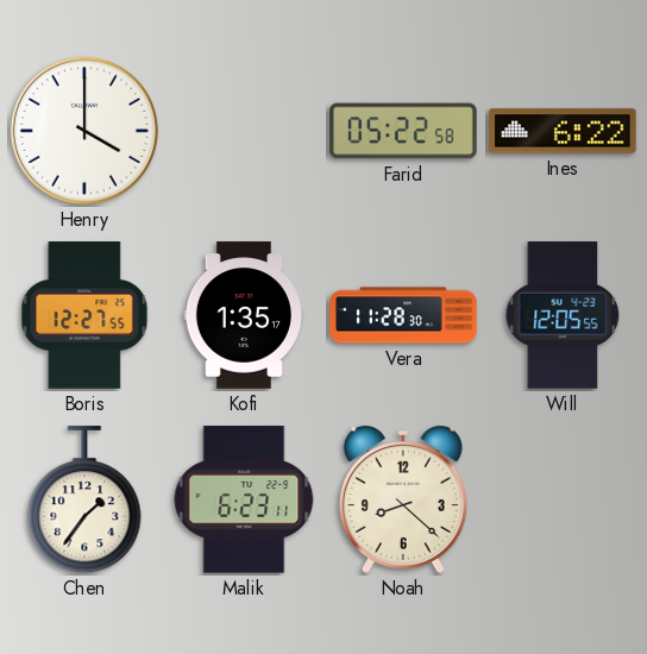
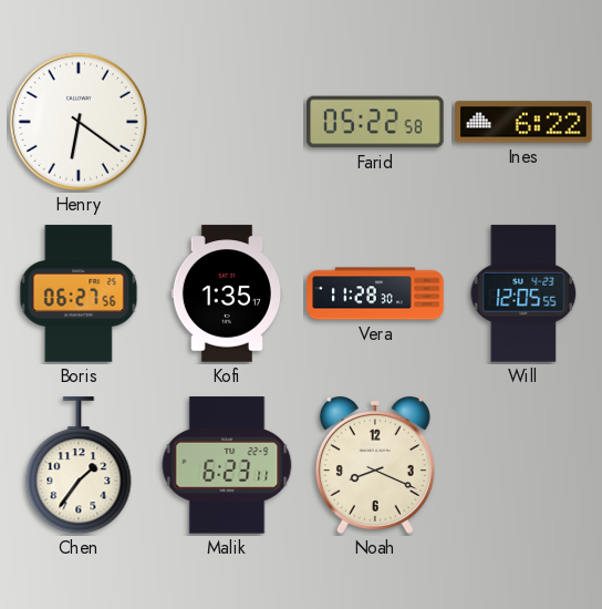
Henry: 4:00 -> 6:21
Boris: 12:27 -> 06:27
Noah: 8:22 -> 8:19
